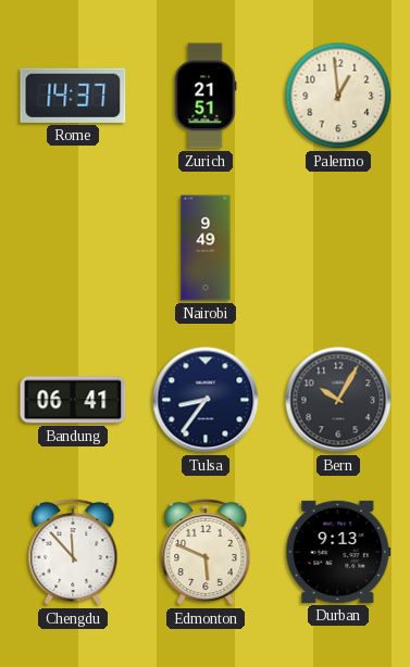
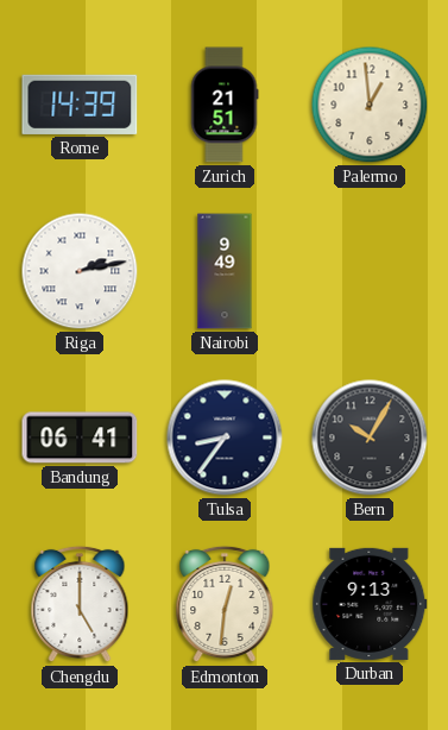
Rome: 14:37 -> 14:39
Riga: none -> 2:13
Chengdu: 11:53 -> 5:00
Edmonton: 5:49 -> 12:31
